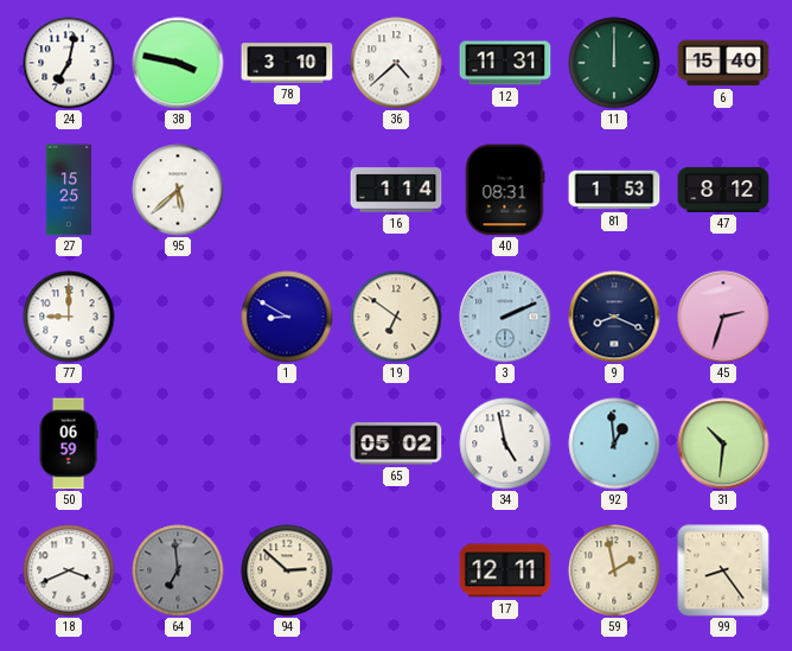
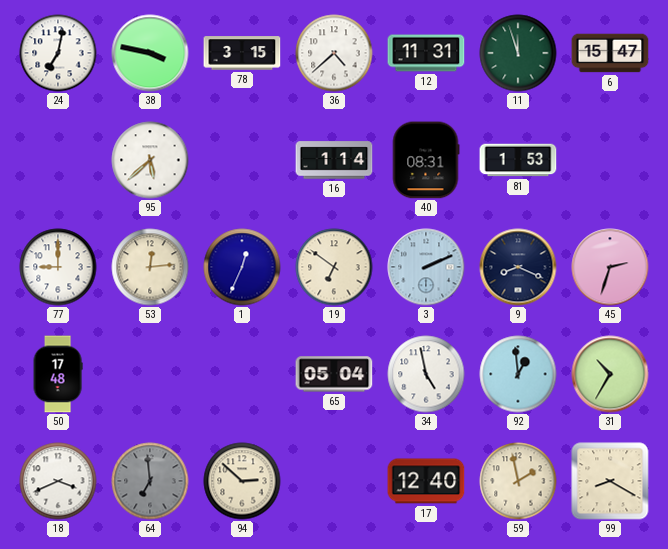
78: 3:10 -> 3:15
11: 12:00 -> 11:57
6: 15:40 -> 15:47
27: 15:25 -> none
47: 8:12 -> none
53: none -> 12:14
1: 8:50 -> 12:34
50: 06:59 -> 17:48
65: 05:02 -> 05:04
31: 10:31 -> 10:35
17: 12:11 -> 12:40
99: 8:24 -> 8:20
